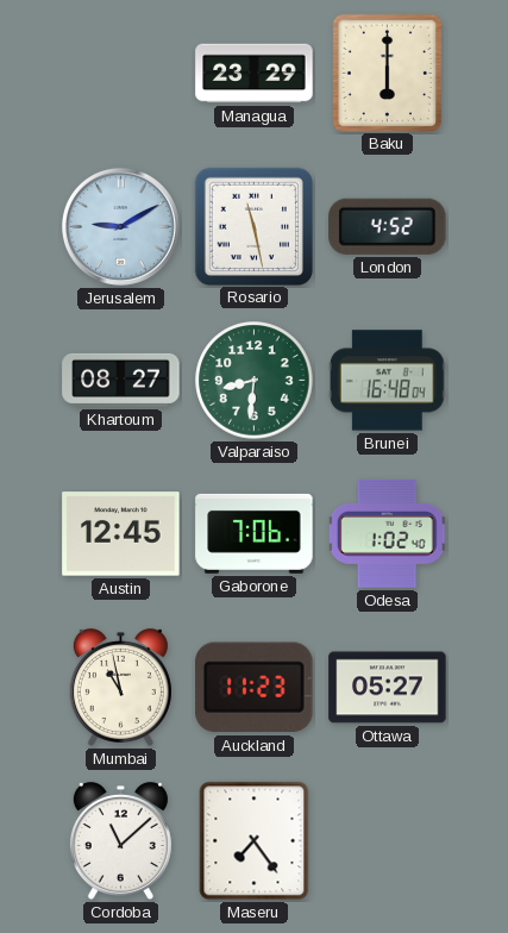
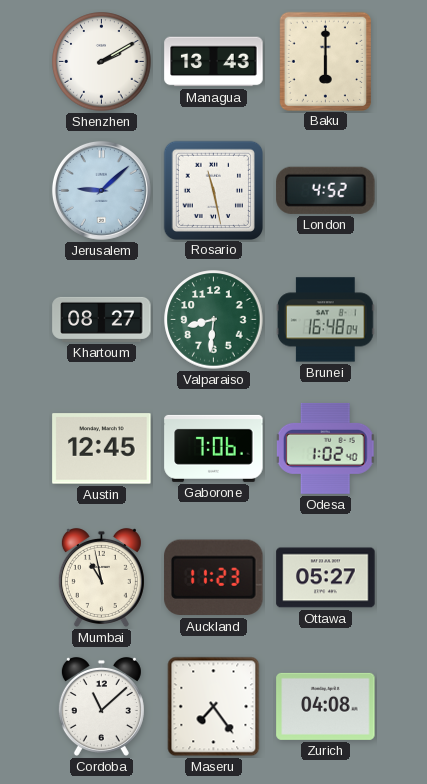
Shenzhen: none -> 2:10
Managua: 23:29 -> 13:43
Jerusalem: 9:10 -> 9:08
Zurich: none -> 04:08
